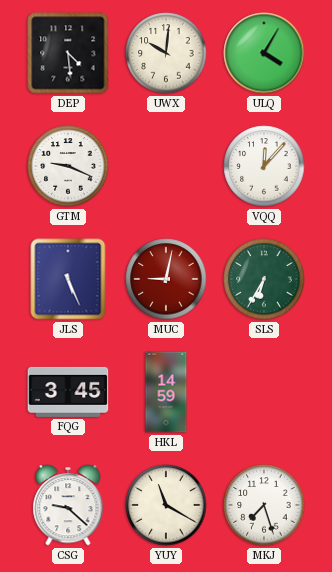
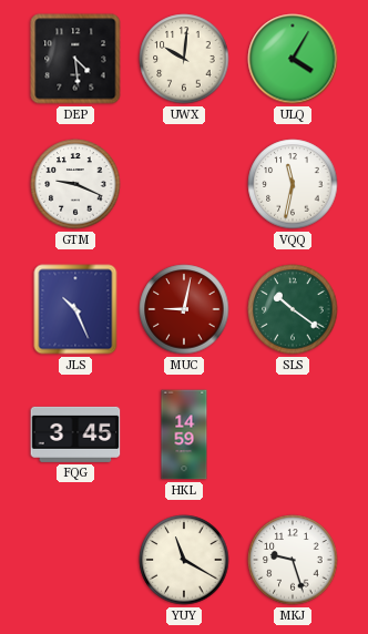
VQQ: 12:07 -> 11:32
JLS: 5:26 -> 10:26
SLS: 6:35 -> 10:21
CSG: 9:22 -> none
MKJ: 7:27 -> 9:27
